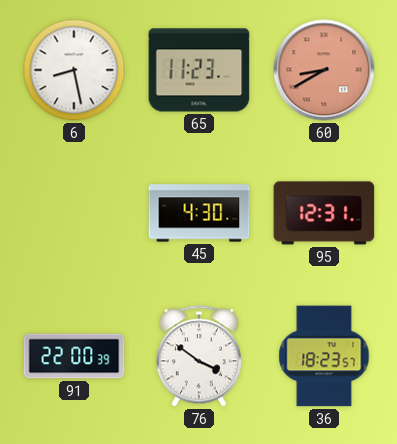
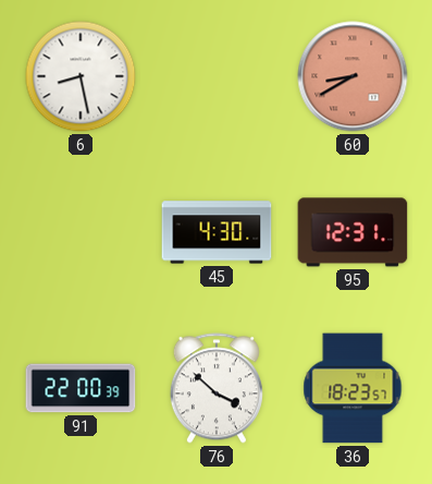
65: 11:23 -> none
76: 3:51 -> 3:52
